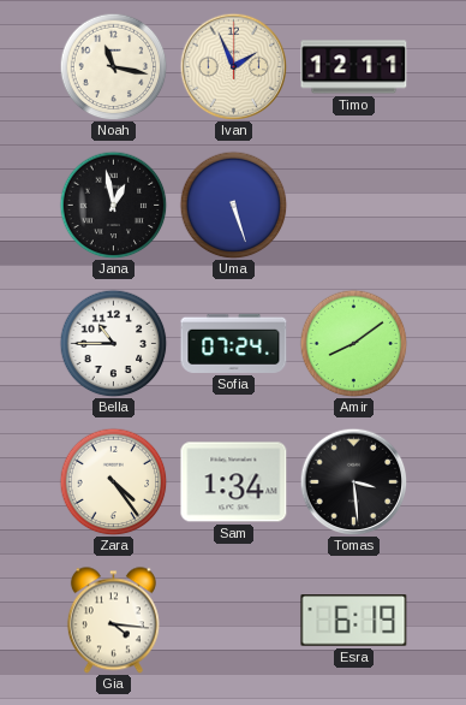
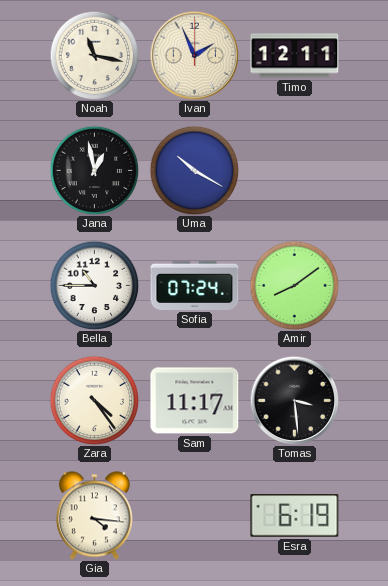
Uma: 5:27 -> 10:20
Sam: 1:34 -> 11:17
